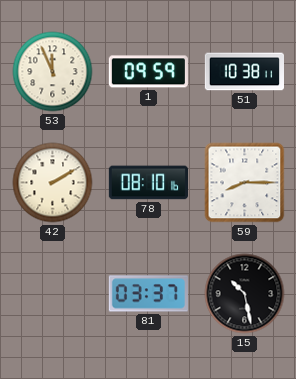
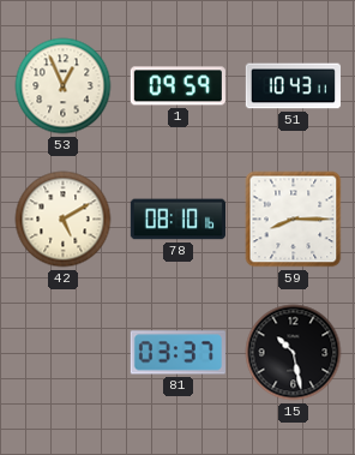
53: 11:56 -> 12:56
51: 10:38 -> 10:43
42: 2:10 -> 5:10
